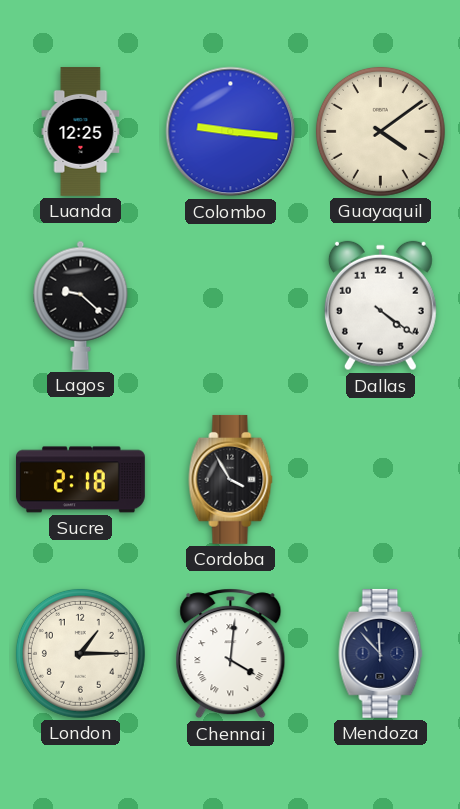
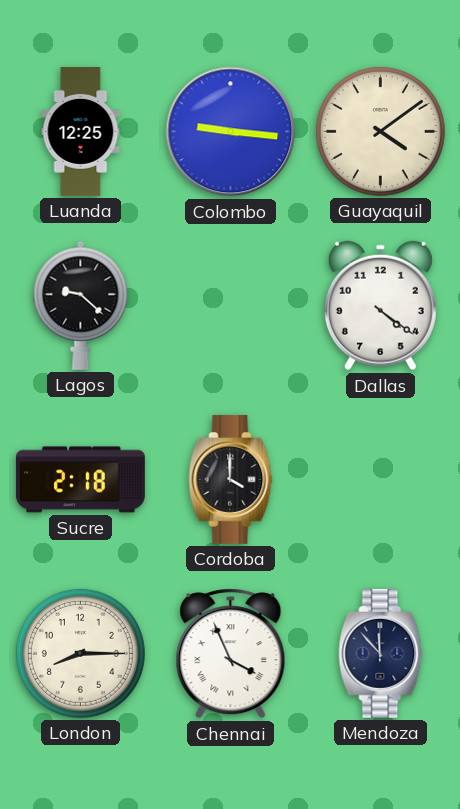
Cordoba: 3:55 -> 4:00
London: 1:15 -> 8:15
Chennai: 4:01 -> 3:56
